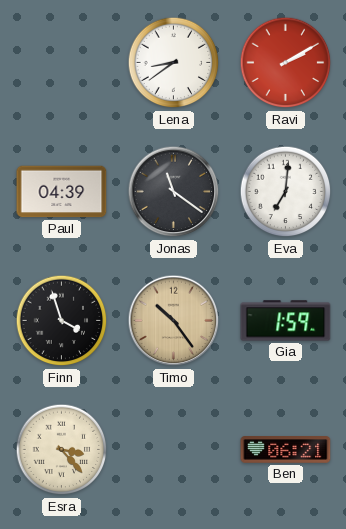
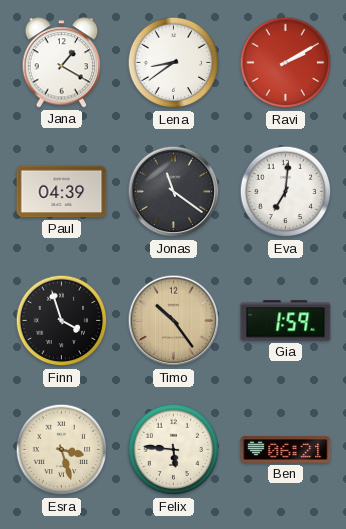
Jana: none -> 1:20
Esra: 3:23 -> 3:27
Felix: none -> 5:46
